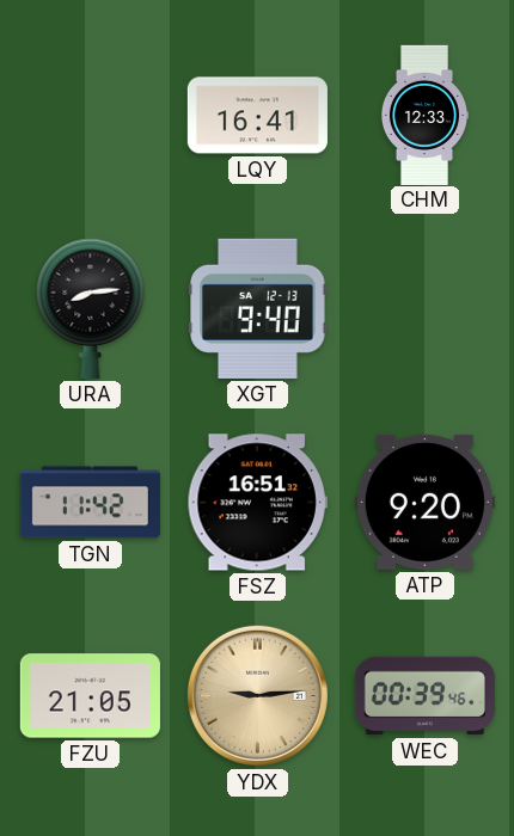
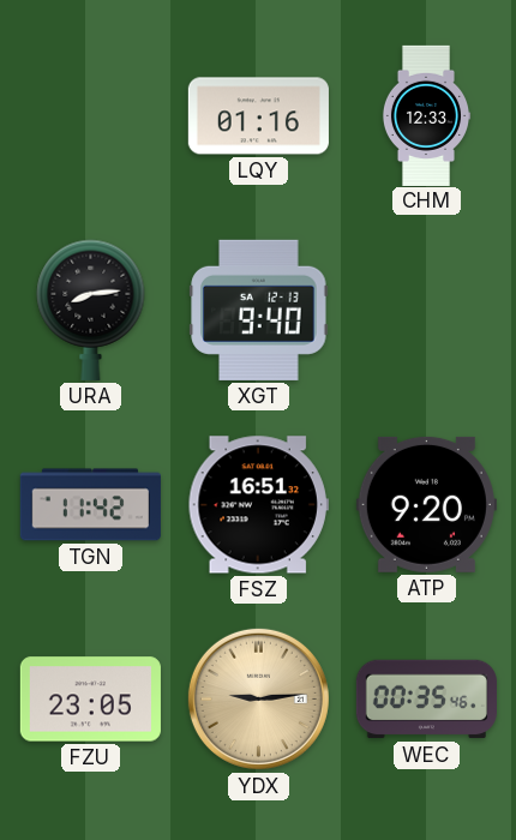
LQY: 16:41 -> 01:16
FZU: 21:05 -> 23:05
WEC: 00:39 -> 00:35
